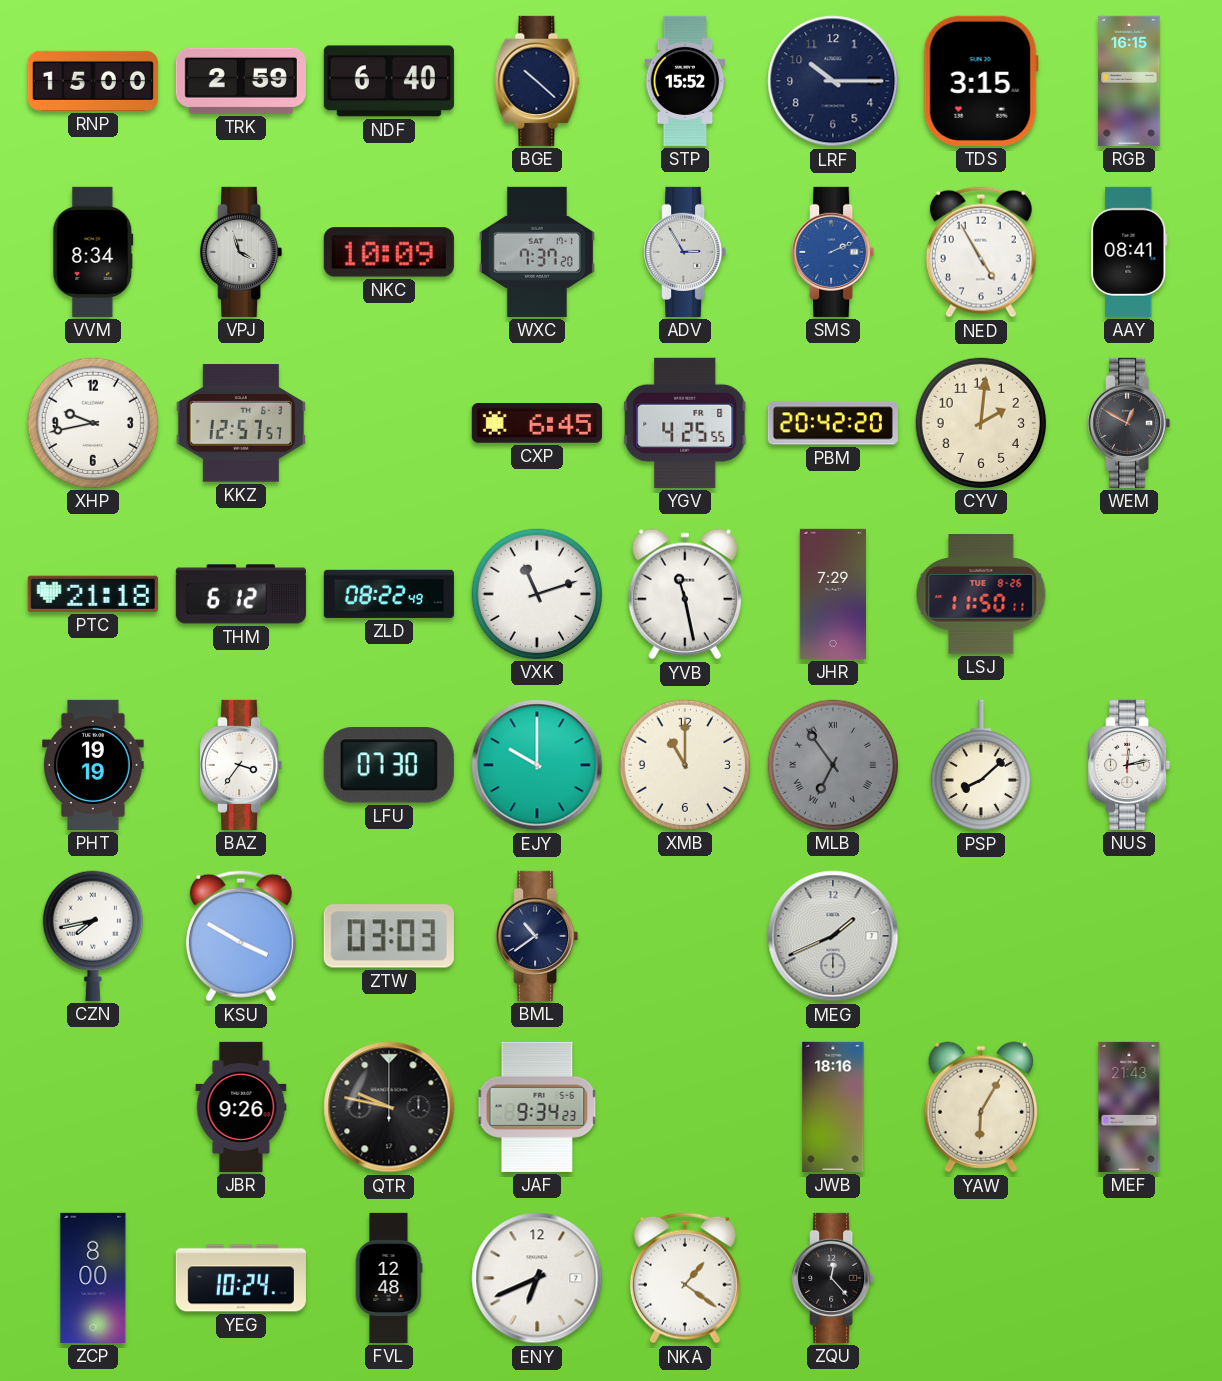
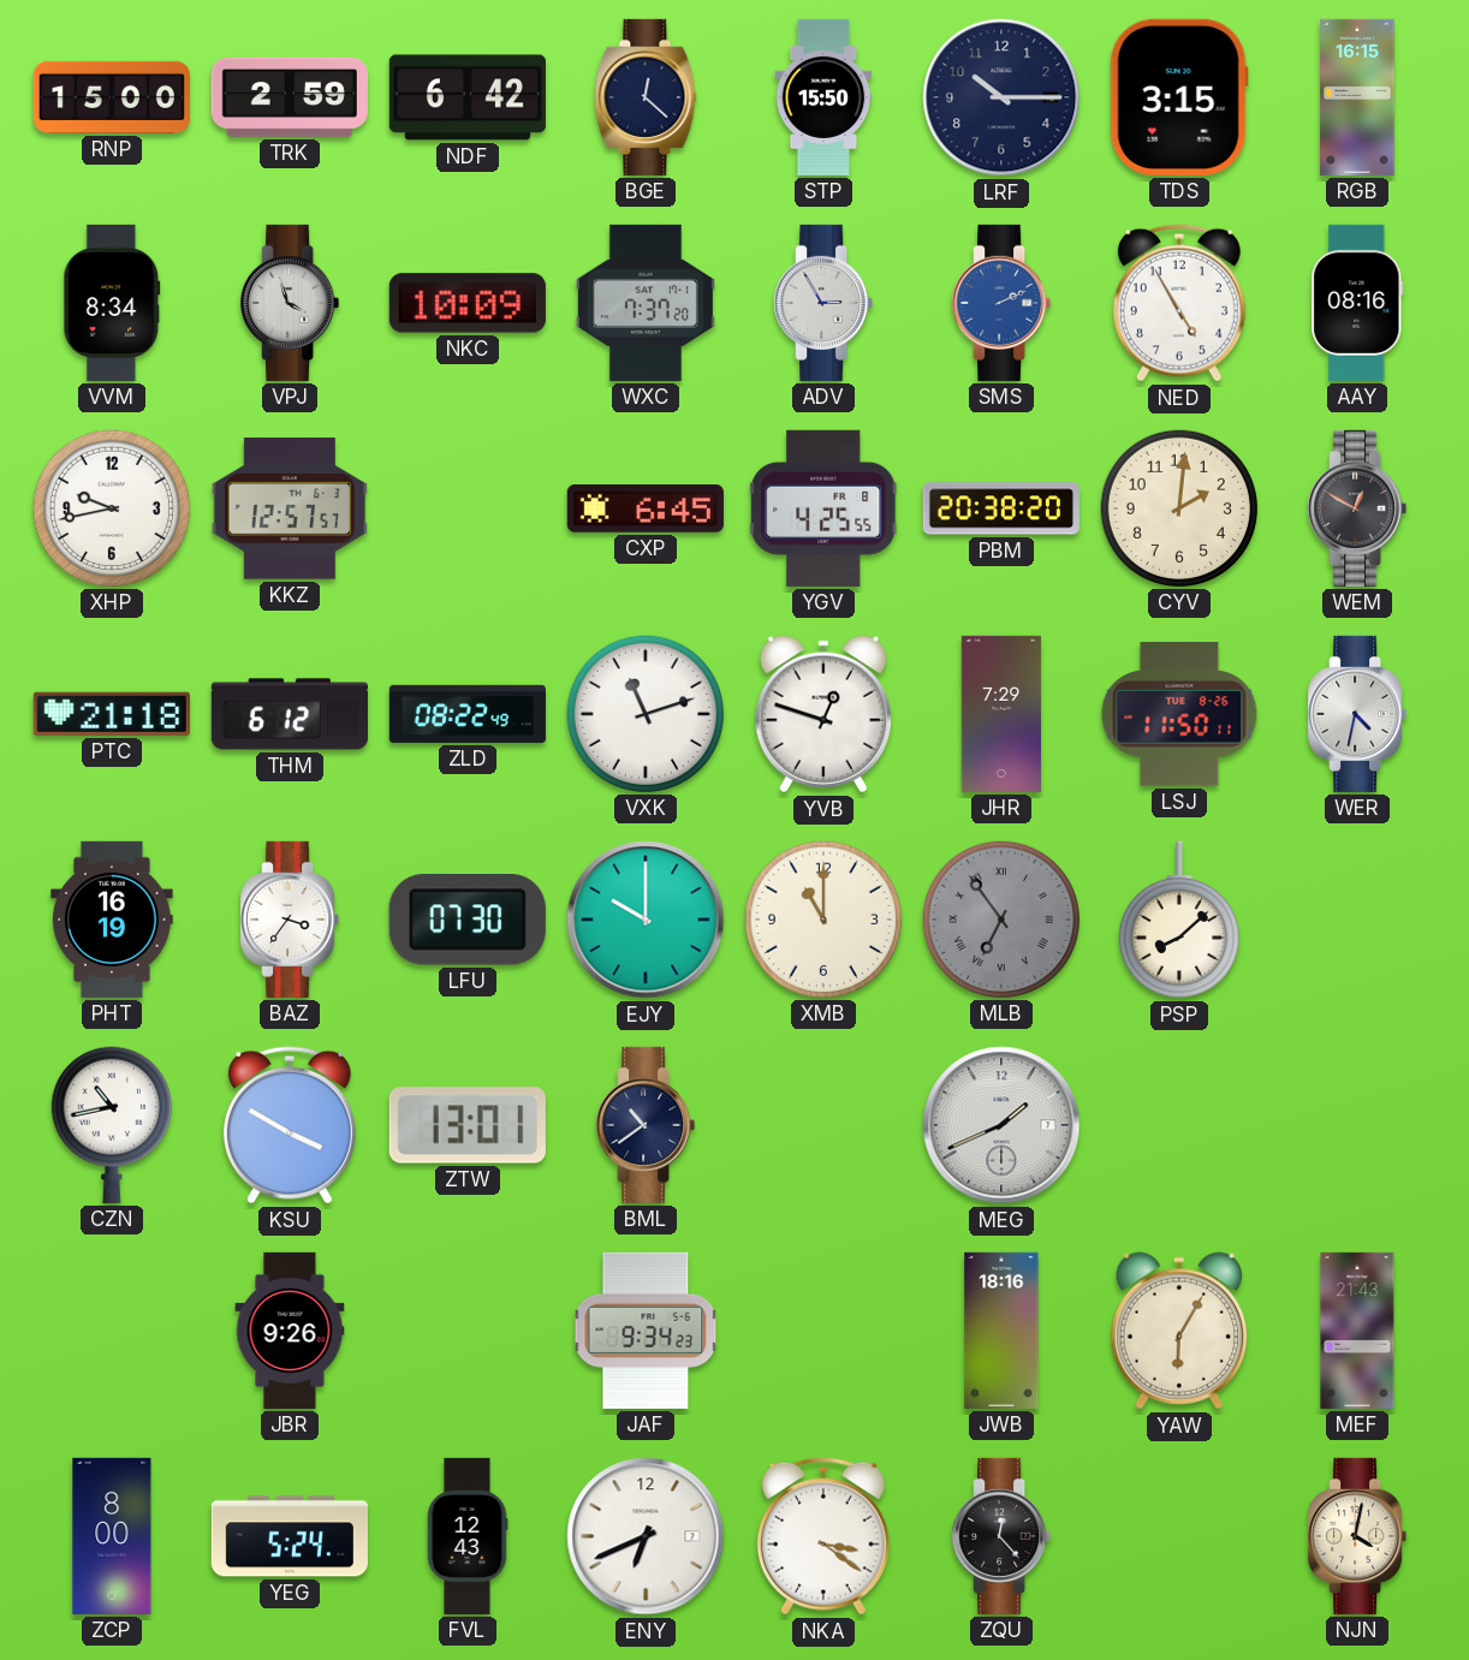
NDF: 6:40 -> 6:42
BGE: 10:22 -> 12:22
STP: 15:52 -> 15:50
AAY: 08:41 -> 08:16
PBM: 20:42 -> 20:38
YVB: 11:28 -> 12:48
WER: none -> 4:32
PHT: 19:19 -> 16:19
NUS: 12:13 -> none
CZN: 7:43 -> 10:43
ZTW: 03:03 -> 13:01
QTR: 9:47 -> none
YEG: 10:24 -> 5:24
FVL: 12:48 -> 12:43
NKA: 1:21 -> 3:21
NJN: none -> 4:02
